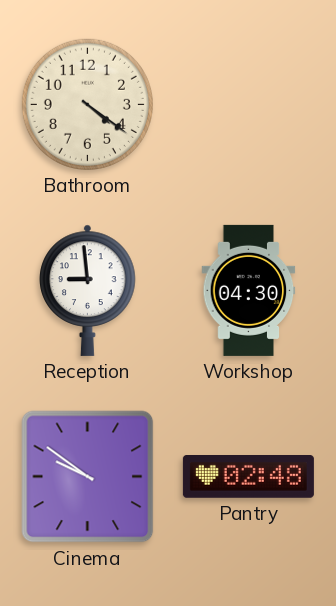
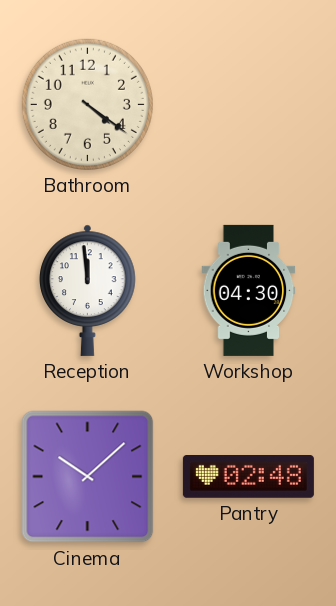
Reception: 8:59 -> 11:59
Cinema: 9:51 -> 10:08
